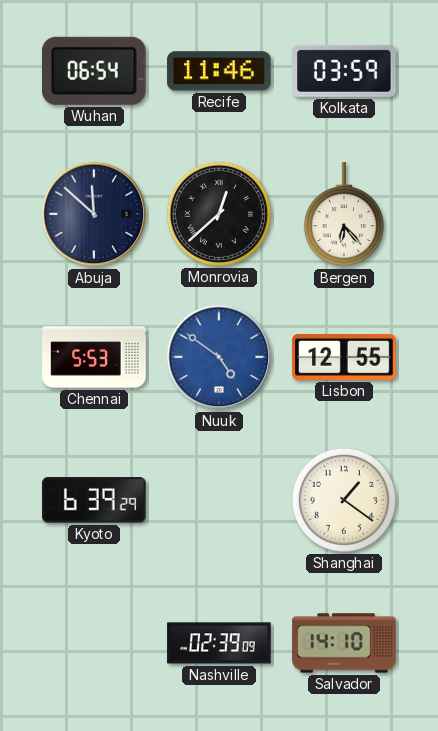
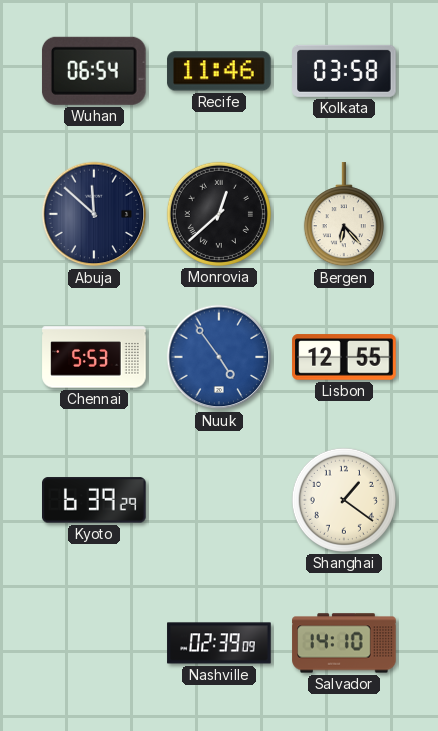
Kolkata: 03:59 -> 03:58
Nuuk: 4:51 -> 4:54
